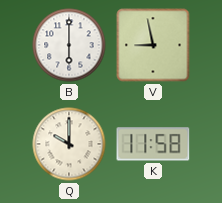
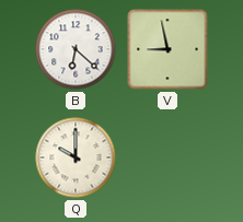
B: 6:00 -> 6:22
K: 11:58 -> none
